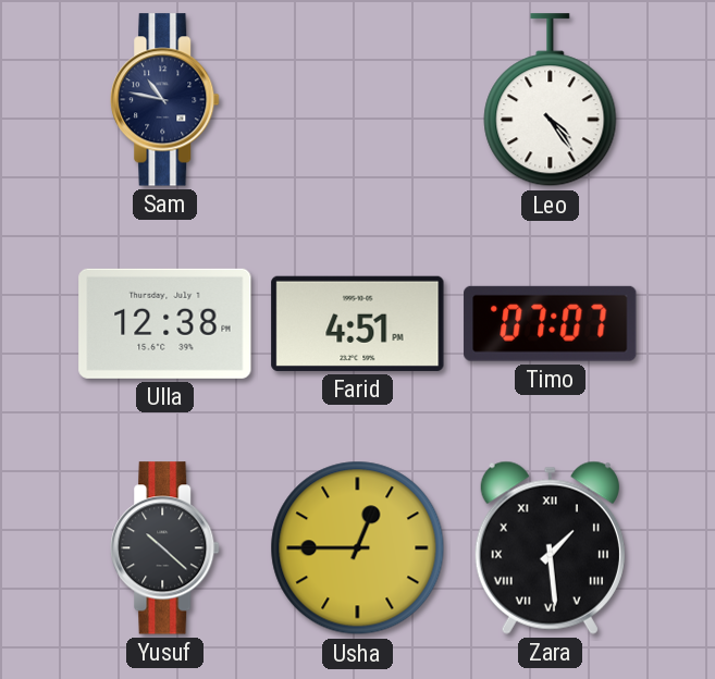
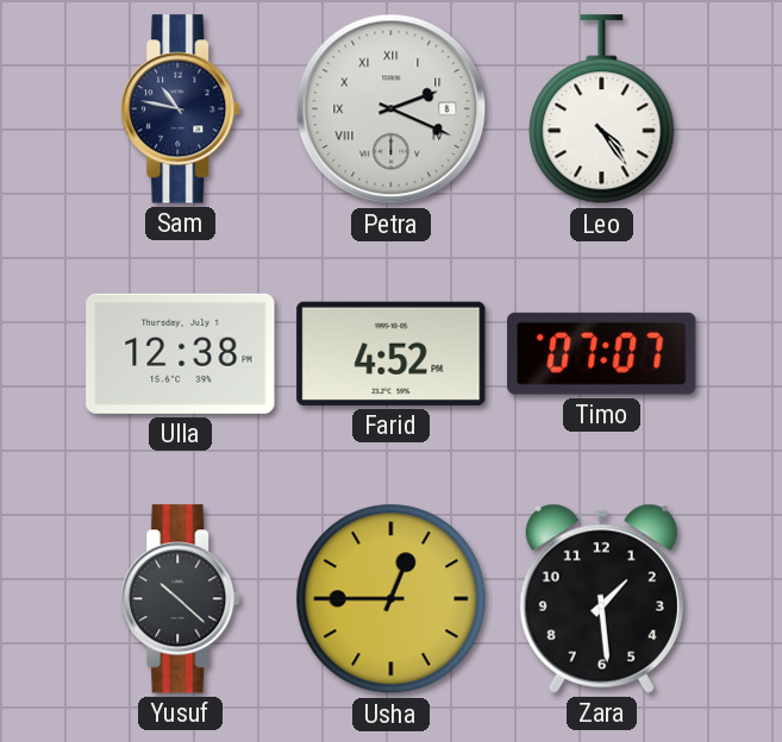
Petra: none -> 2:19
Farid: 4:51 -> 4:52
Zara numerals: Roman -> Arabic
